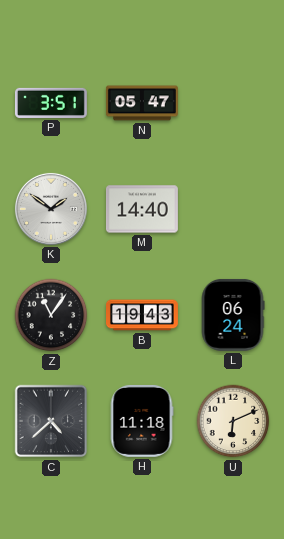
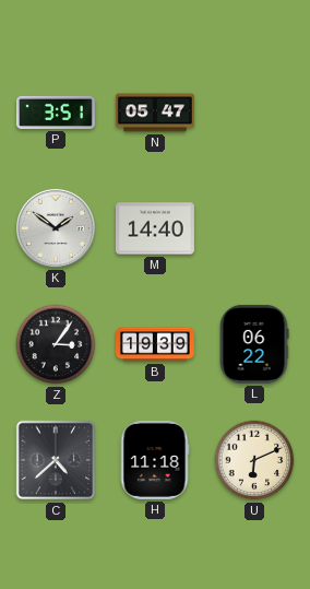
Z: 11:06 -> 3:06
B: 19:43 -> 19:39
L: 06:24 -> 06:22
